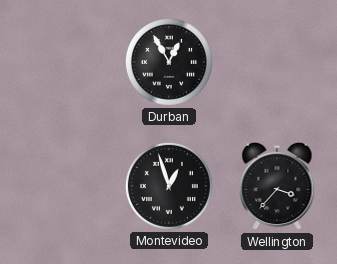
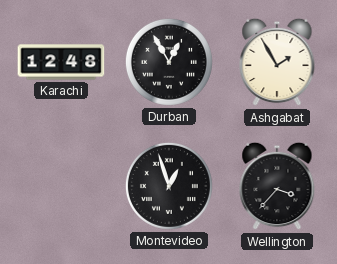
Karachi: none -> 12:48
Ashgabat: none -> 1:55
